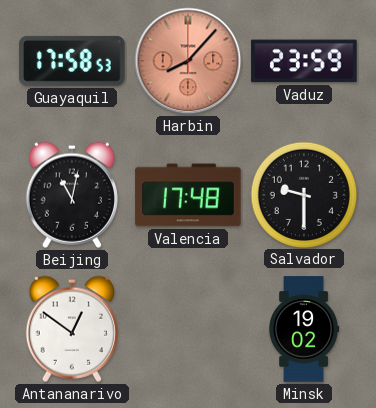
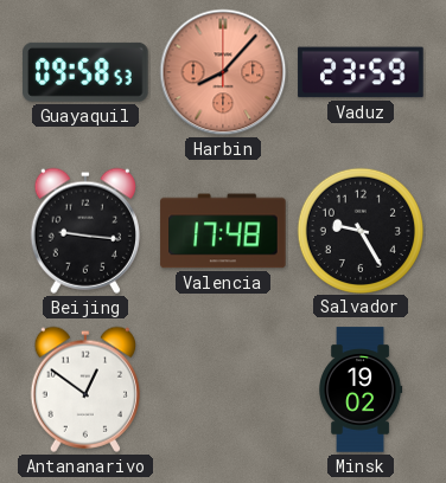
Guayaquil: 17:58 -> 09:58
Beijing: 11:02 -> 9:16
Salvador: 9:30 -> 9:25
